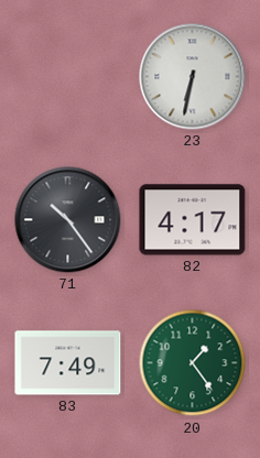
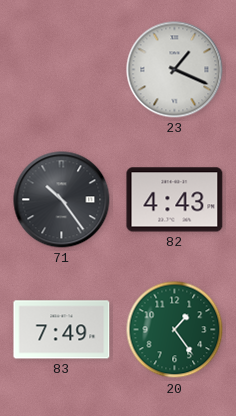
23: 6:32 -> 1:19
82: 4:17 -> 4:43
